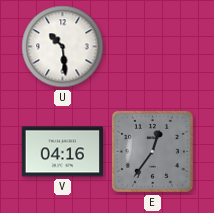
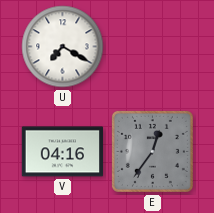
U: 10:29 -> 7:20
